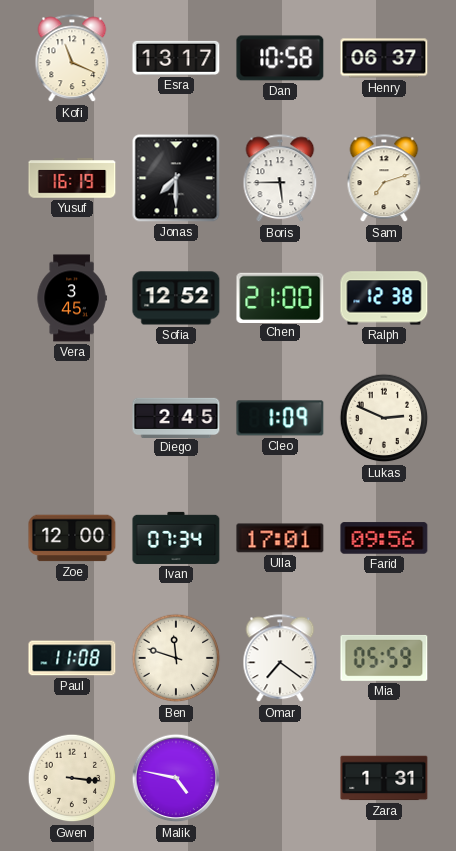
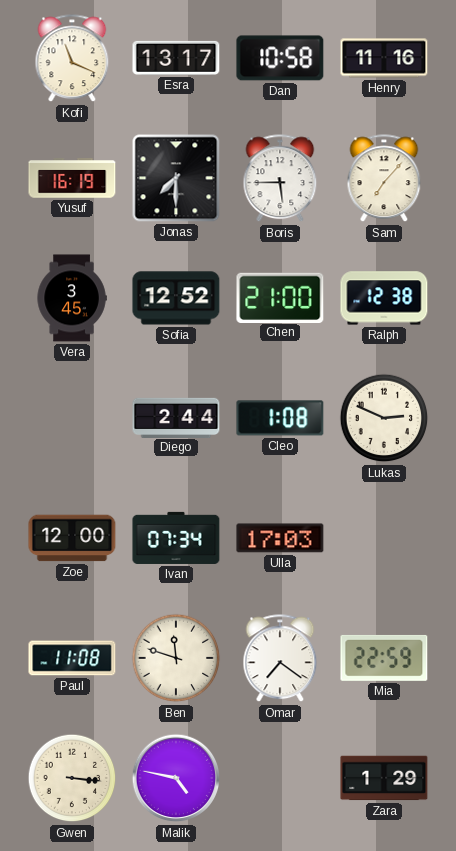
Henry: 06:37 -> 11:16
Sam: 7:12 -> 7:07
Diego: 2:45 -> 2:44
Cleo: 1:09 -> 1:08
Ulla: 17:01 -> 17:03
Farid: 09:56 -> none
Mia: 05:59 -> 22:59
Zara: 1:31 -> 1:29
